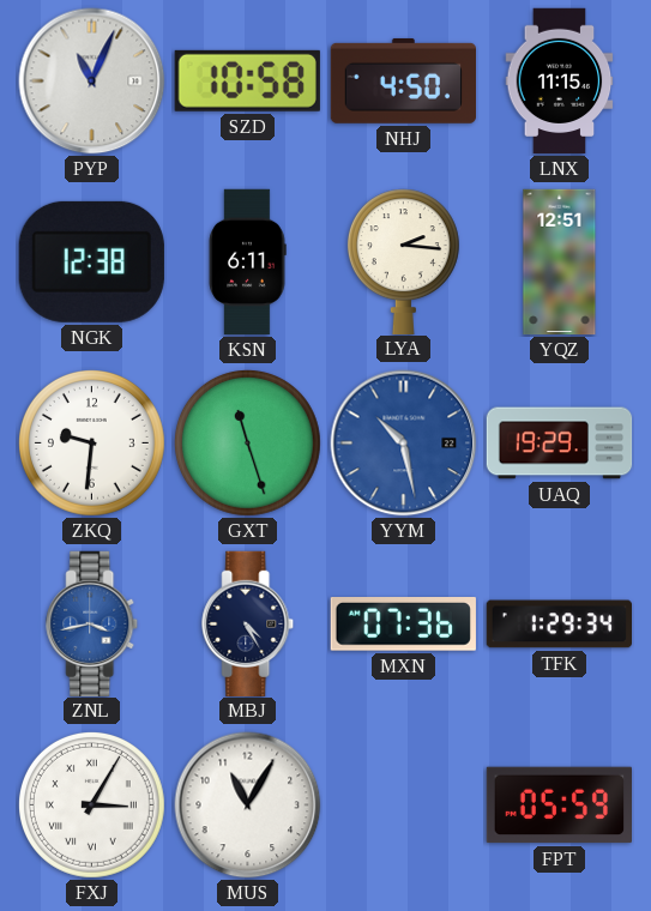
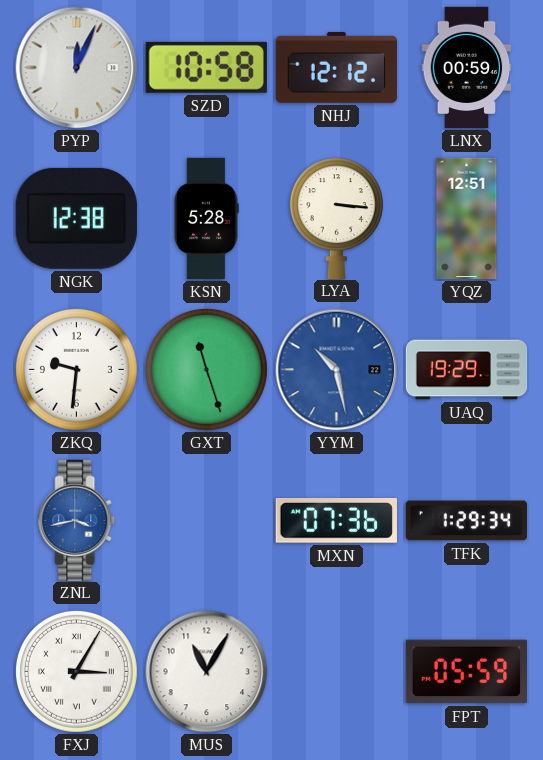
PYP: 11:04 -> 12:04
NHJ: 4:50 -> 12:12
LNX: 11:15 -> 00:59
KSN: 6:11 -> 5:28
LYA: 2:16 -> 3:16
MBJ: 4:25 -> none
